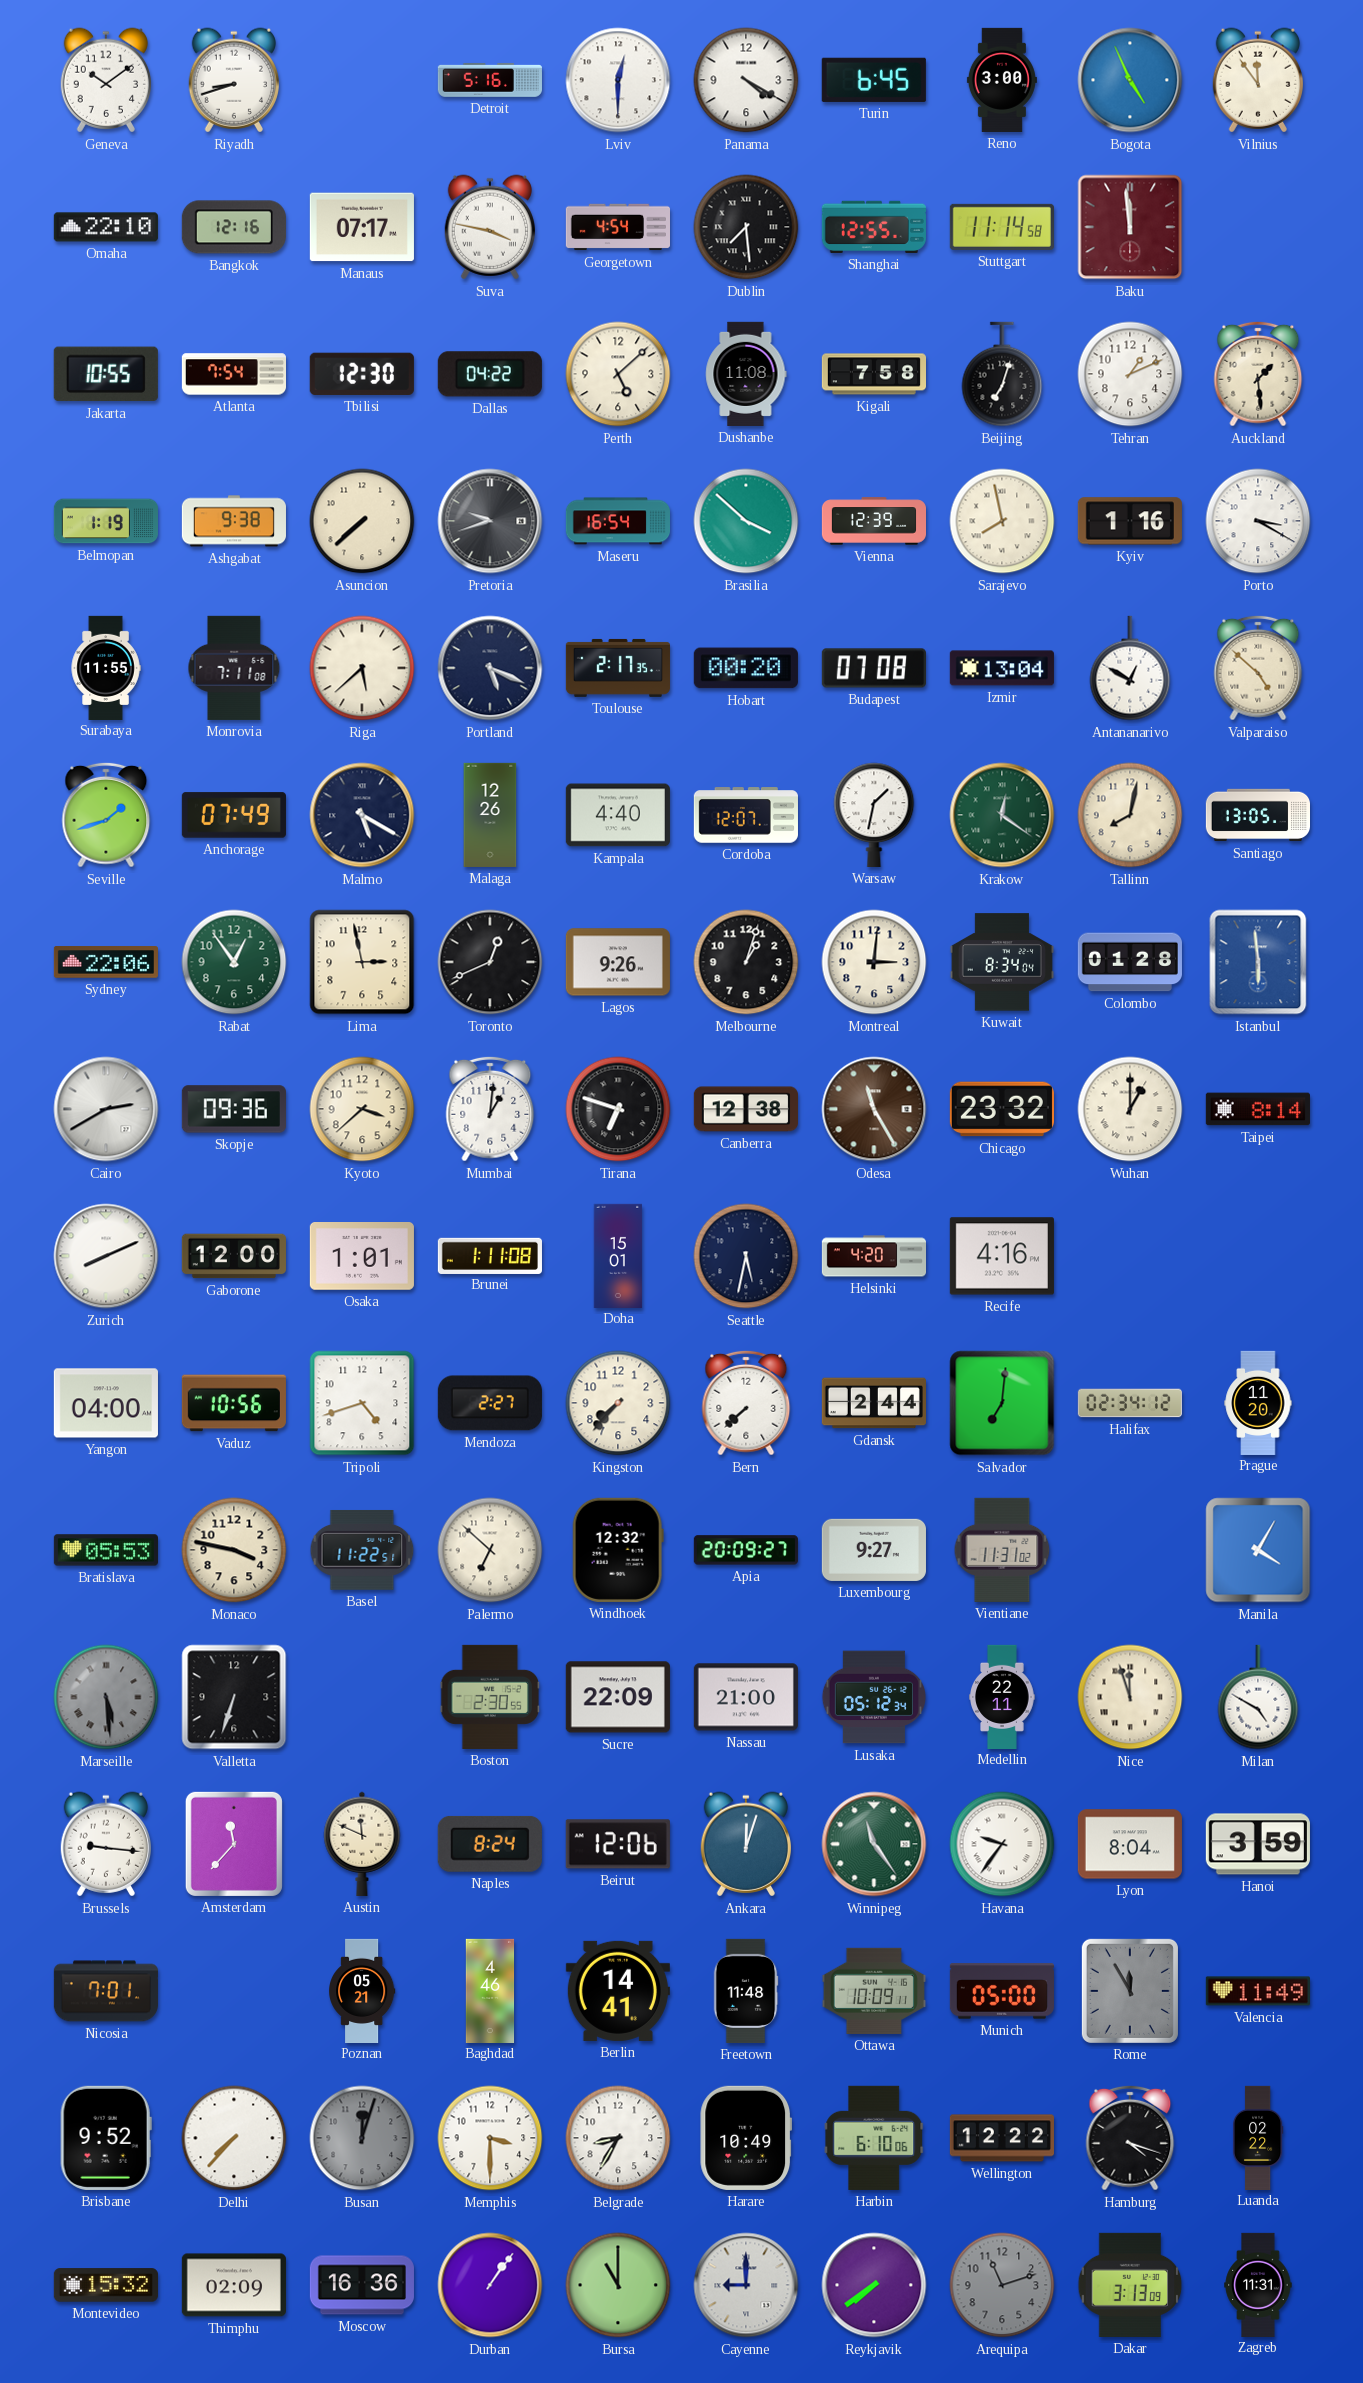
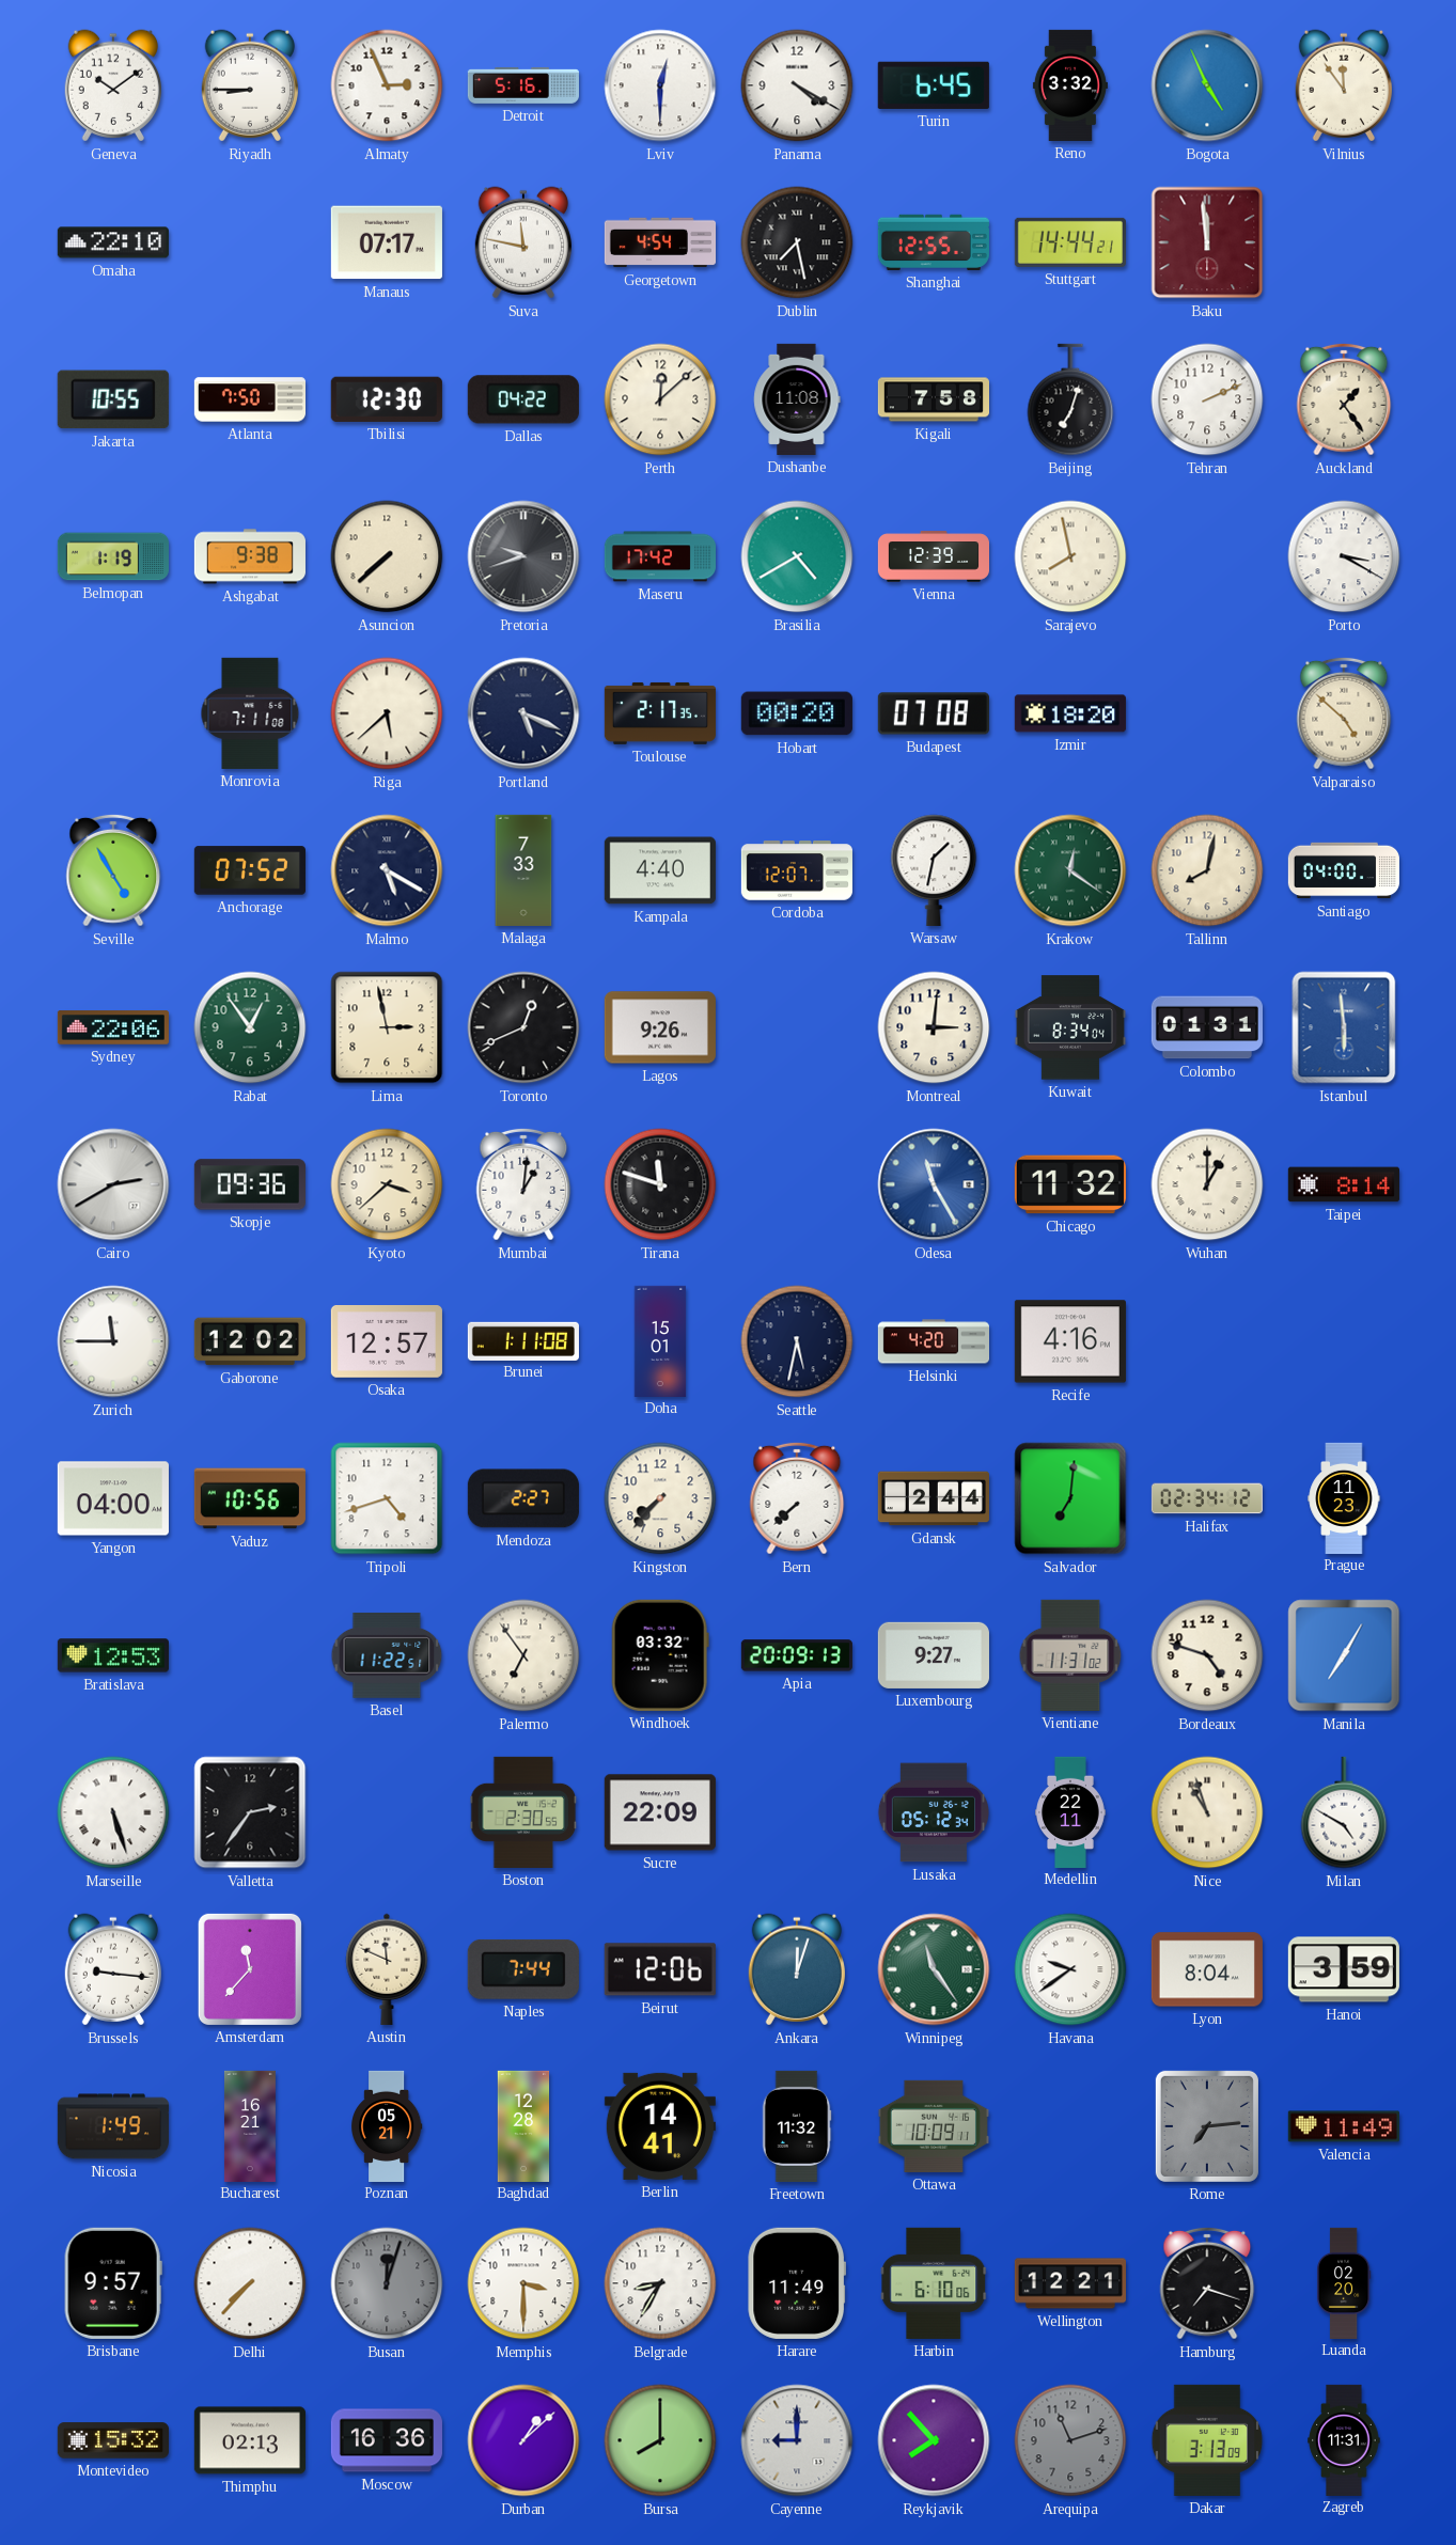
Riyadh: 8:42 -> 8:45
Almaty: none -> 2:56
Reno: 3:00 -> 3:32
Bangkok: 12:16 -> none
Suva: 3:47 -> 11:47
Dublin: 7:29 -> 7:28
Stuttgart: 11:14 -> 14:44
Atlanta: 7:54 -> 7:50
Perth: 5:08 -> 12:08
Tehran: 1:11 -> 2:11
Auckland: 1:29 -> 1:24
Maseru: 16:54 -> 17:42
Brasilia: 3:52 -> 4:40
Kyiv: 1:16 -> none
Surabaya: 11:55 -> none
Izmir: 13:04 -> 18:20
Antananarivo: 12:50 -> none
Seville: 1:42 -> 4:55
Anchorage: 07:49 -> 07:52
Malaga: 12:26 -> 7:33
Santiago: 13:05 -> 04:00
Melbourne: 1:03 -> none
Colombo: 01:28 -> 01:31
Tirana: 6:48 -> 11:48
Canberra: 12:38 -> none
Odesa dial: brown -> blue
Chicago: 23:32 -> 11:32
Zurich: 8:11 -> 11:45
Gaborone: 12:00 -> 12:02
Osaka: 1:01 -> 12:57
Prague: 11:20 -> 11:23
Bratislava: 05:53 -> 12:53
Monaco: 3:47 -> none
Palermo: 6:52 -> 6:54
Windhoek: 12:32 -> 03:32
Apia: 20:09:27 -> 20:09:13
Bordeaux: none -> 4:48
Manila: 4:05 -> 7:05
Marseille: 5:29 -> 5:27
Marseille dial: grey -> white
Valletta: 6:33 -> 2:36
Nassau: 21:00 -> none
Nice: 11:57 -> 10:57
Naples: 8:24 -> 7:44
Havana: 9:36 -> 9:39
Nicosia: 7:01 -> 1:49
Bucharest: none -> 16:21
Baghdad: 4:46 -> 12:28
Freetown: 11:48 -> 11:32
Munich: 05:00 -> none
Rome: 11:55 -> 7:14
Brisbane: 9:52 -> 9:57
Harare: 10:49 -> 11:49
Wellington: 12:22 -> 12:21
Hamburg: 4:18 -> 7:18
Luanda: 02:22 -> 02:20
Thimphu: 02:09 -> 02:13
Durban: 1:06 -> 1:08
Bursa: 11:00 -> 8:00
Reykjavik: 7:39 -> 7:53
